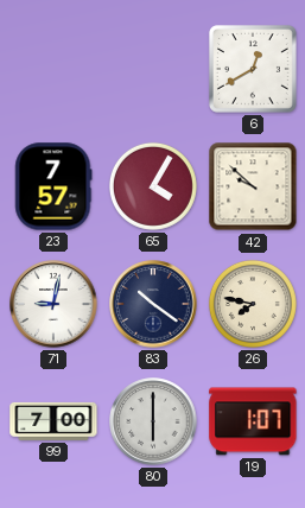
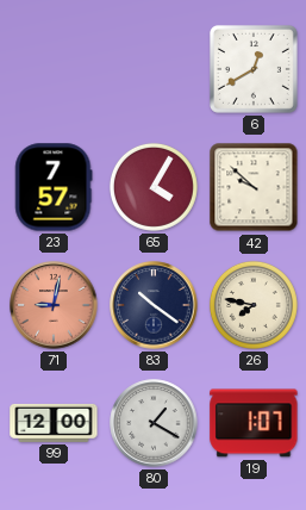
71 dial: white -> salmon
99: 7:00 -> 12:00
80: 6:00 -> 1:20
